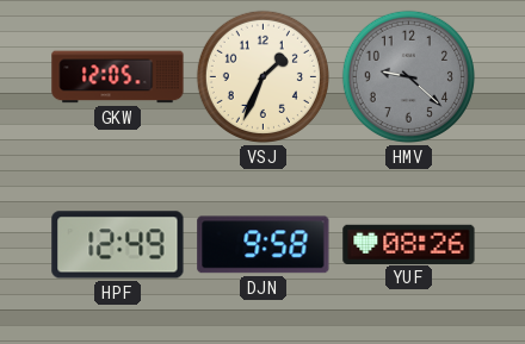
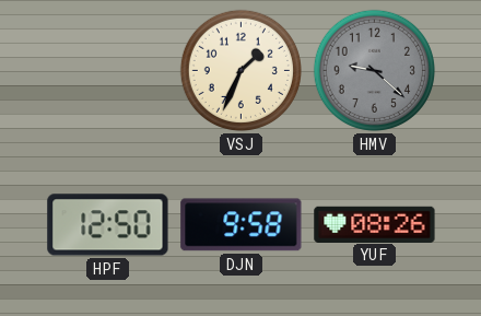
GKW: 12:05 -> none
HPF: 12:49 -> 12:50
